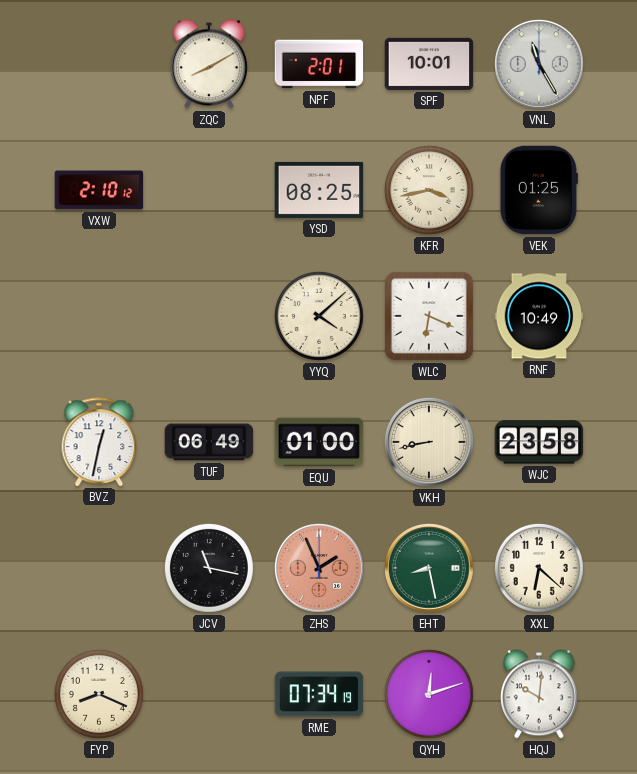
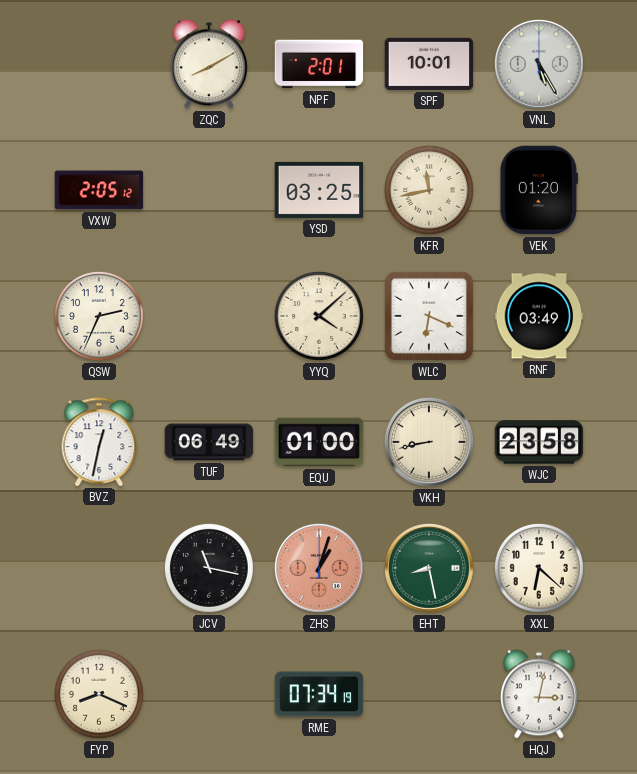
VNL: 11:25 -> 5:25
VXW: 2:10 -> 2:05
YSD: 08:25 -> 03:25
KFR: 3:43 -> 11:43
VEK: 01:25 -> 01:20
QSW: none -> 2:34
RNF: 10:49 -> 03:49
ZHS: 1:56 -> 1:03
QYH: 12:12 -> none
HQJ: 10:01 -> 3:02
